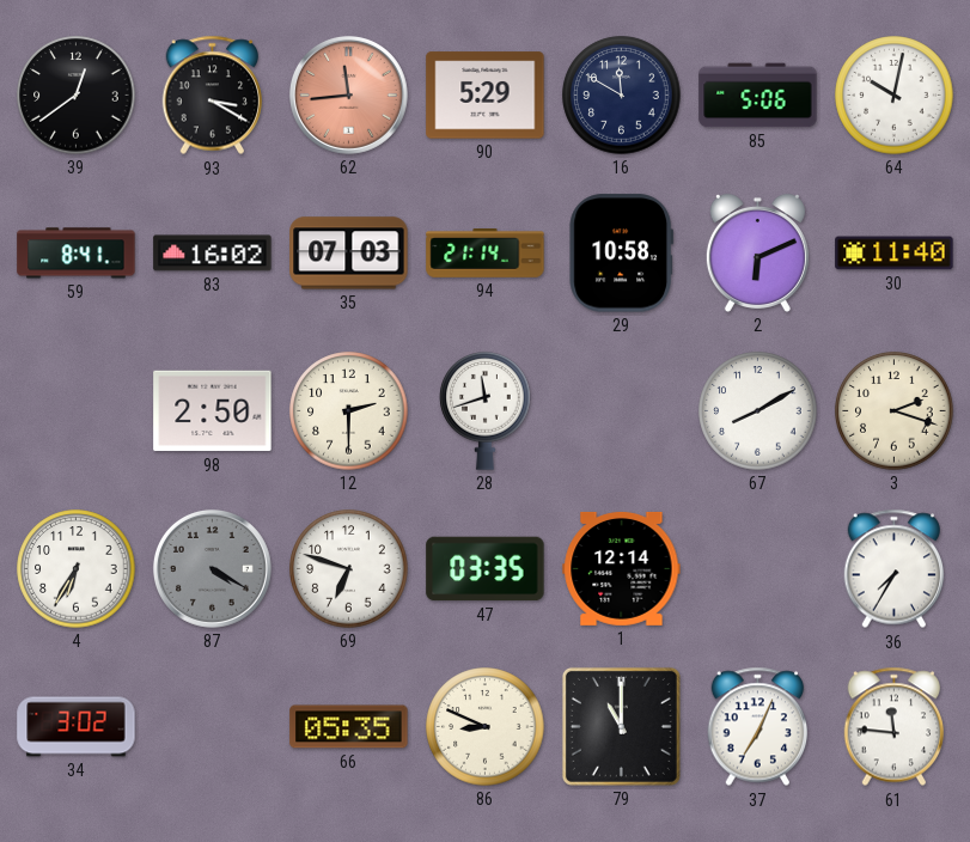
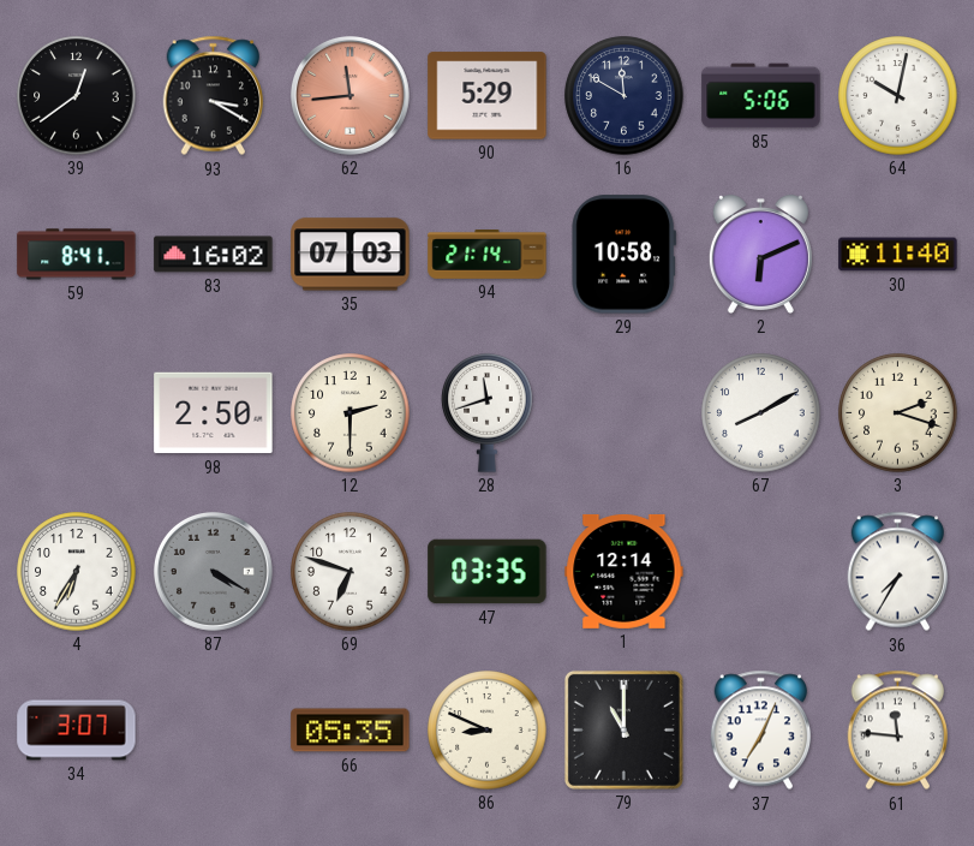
34: 3:02 -> 3:07
